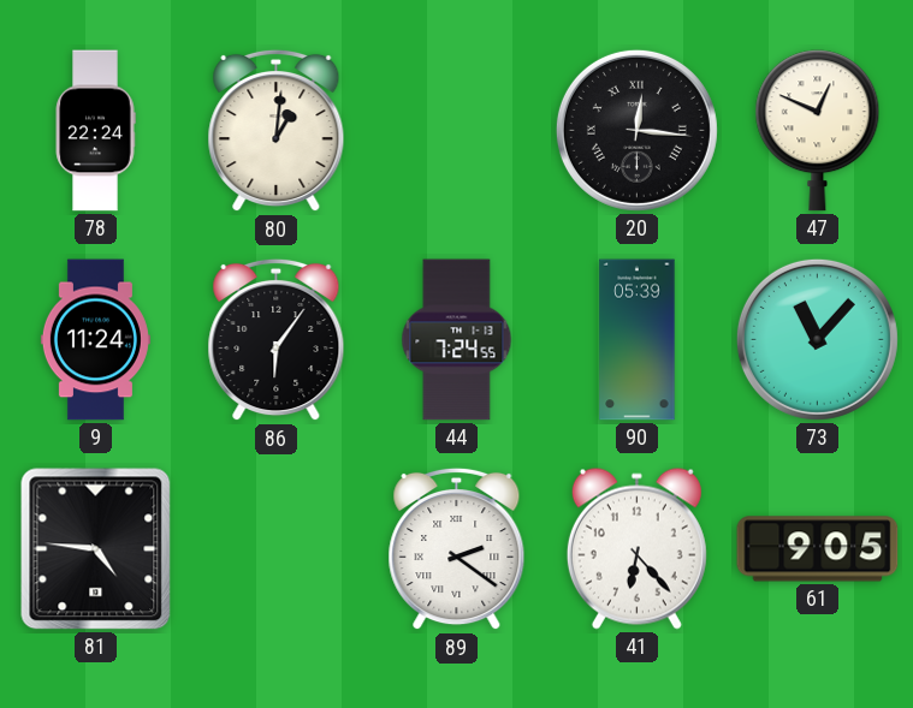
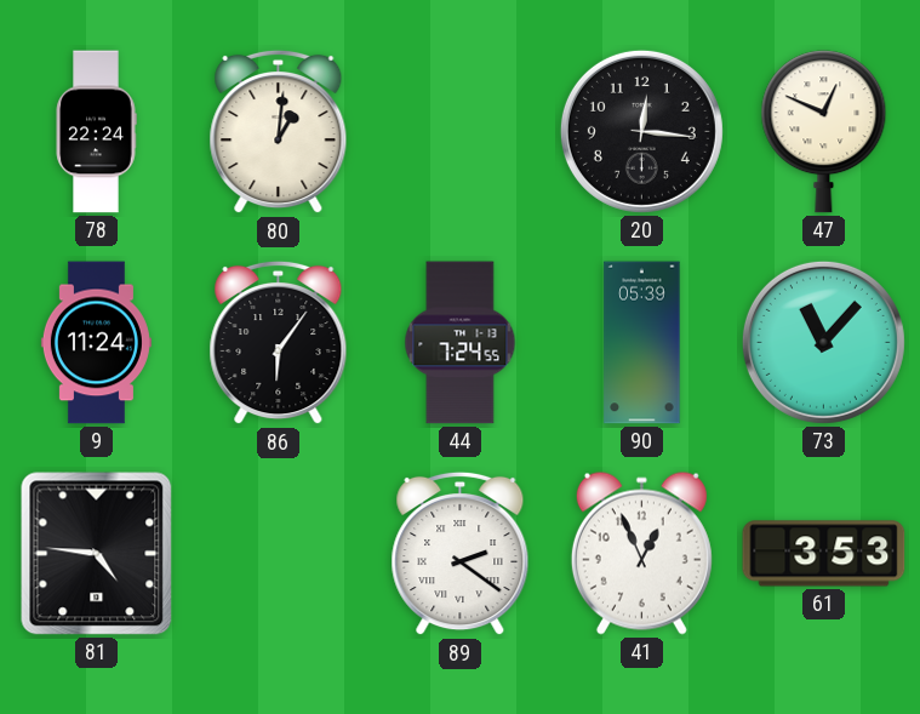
20 numerals: Roman -> Arabic
41: 6:23 -> 12:56
61: 9:05 -> 3:53
